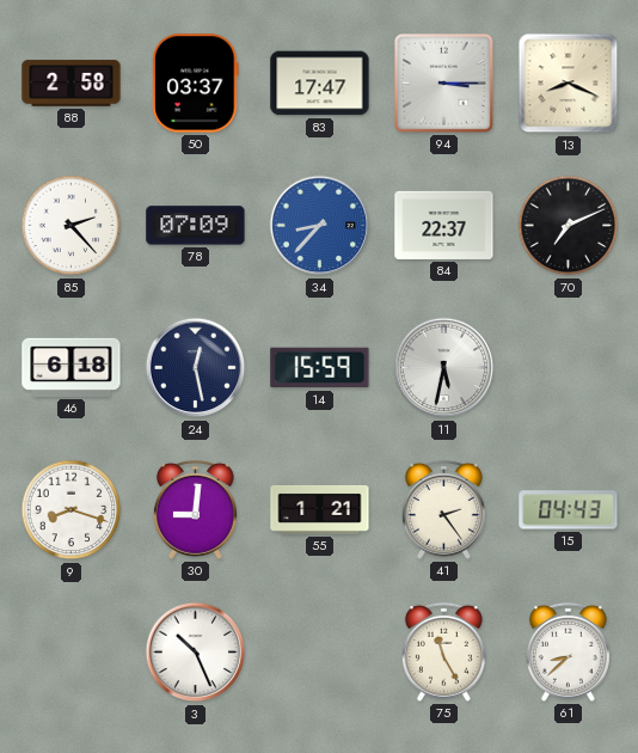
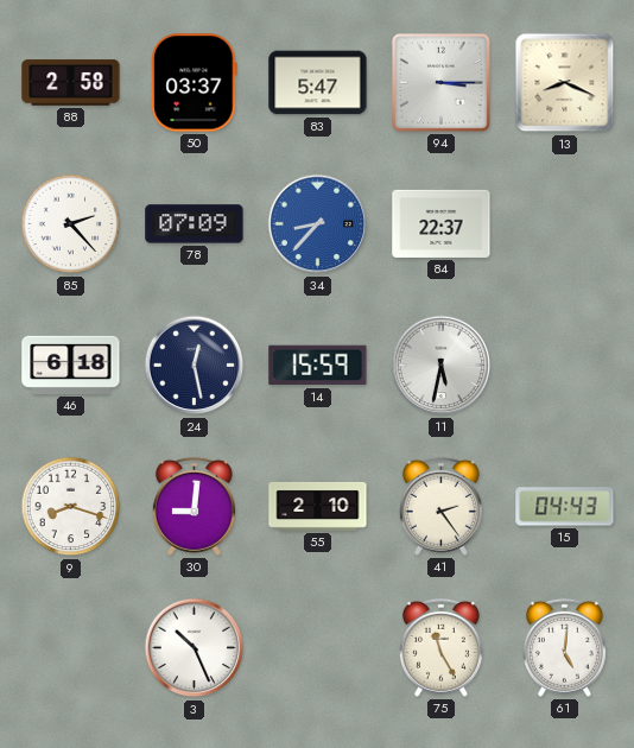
83: 17:47 -> 5:47
70: 7:11 -> none
55: 1:21 -> 2:10
61: 8:38 -> 5:01
